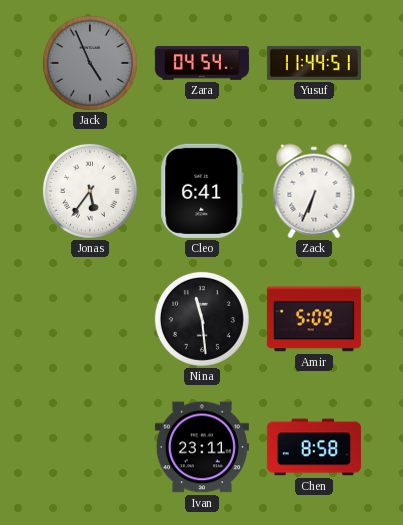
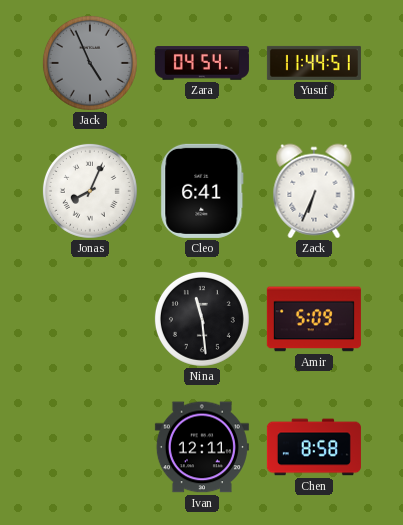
Jonas: 5:36 -> 8:04
Ivan: 23:11 -> 12:11
